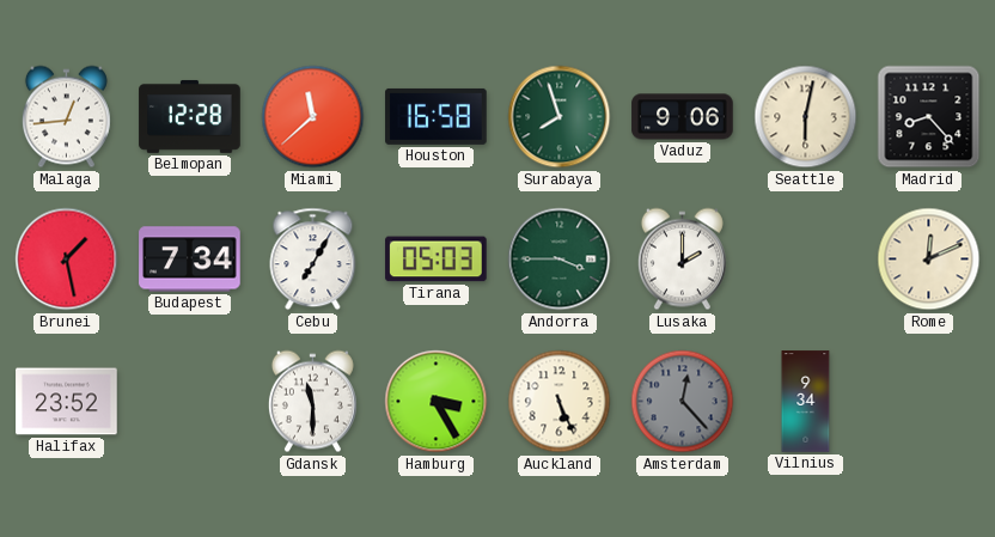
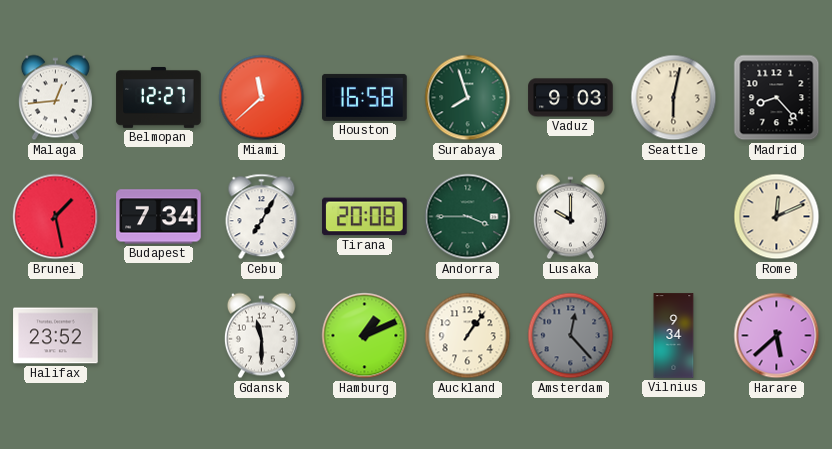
Belmopan: 12:28 -> 12:27
Vaduz: 9:06 -> 9:03
Tirana: 05:03 -> 20:08
Lusaka: 2:00 -> 10:00
Hamburg: 3:25 -> 1:11
Auckland: 5:26 -> 1:06
Harare: none -> 5:38
